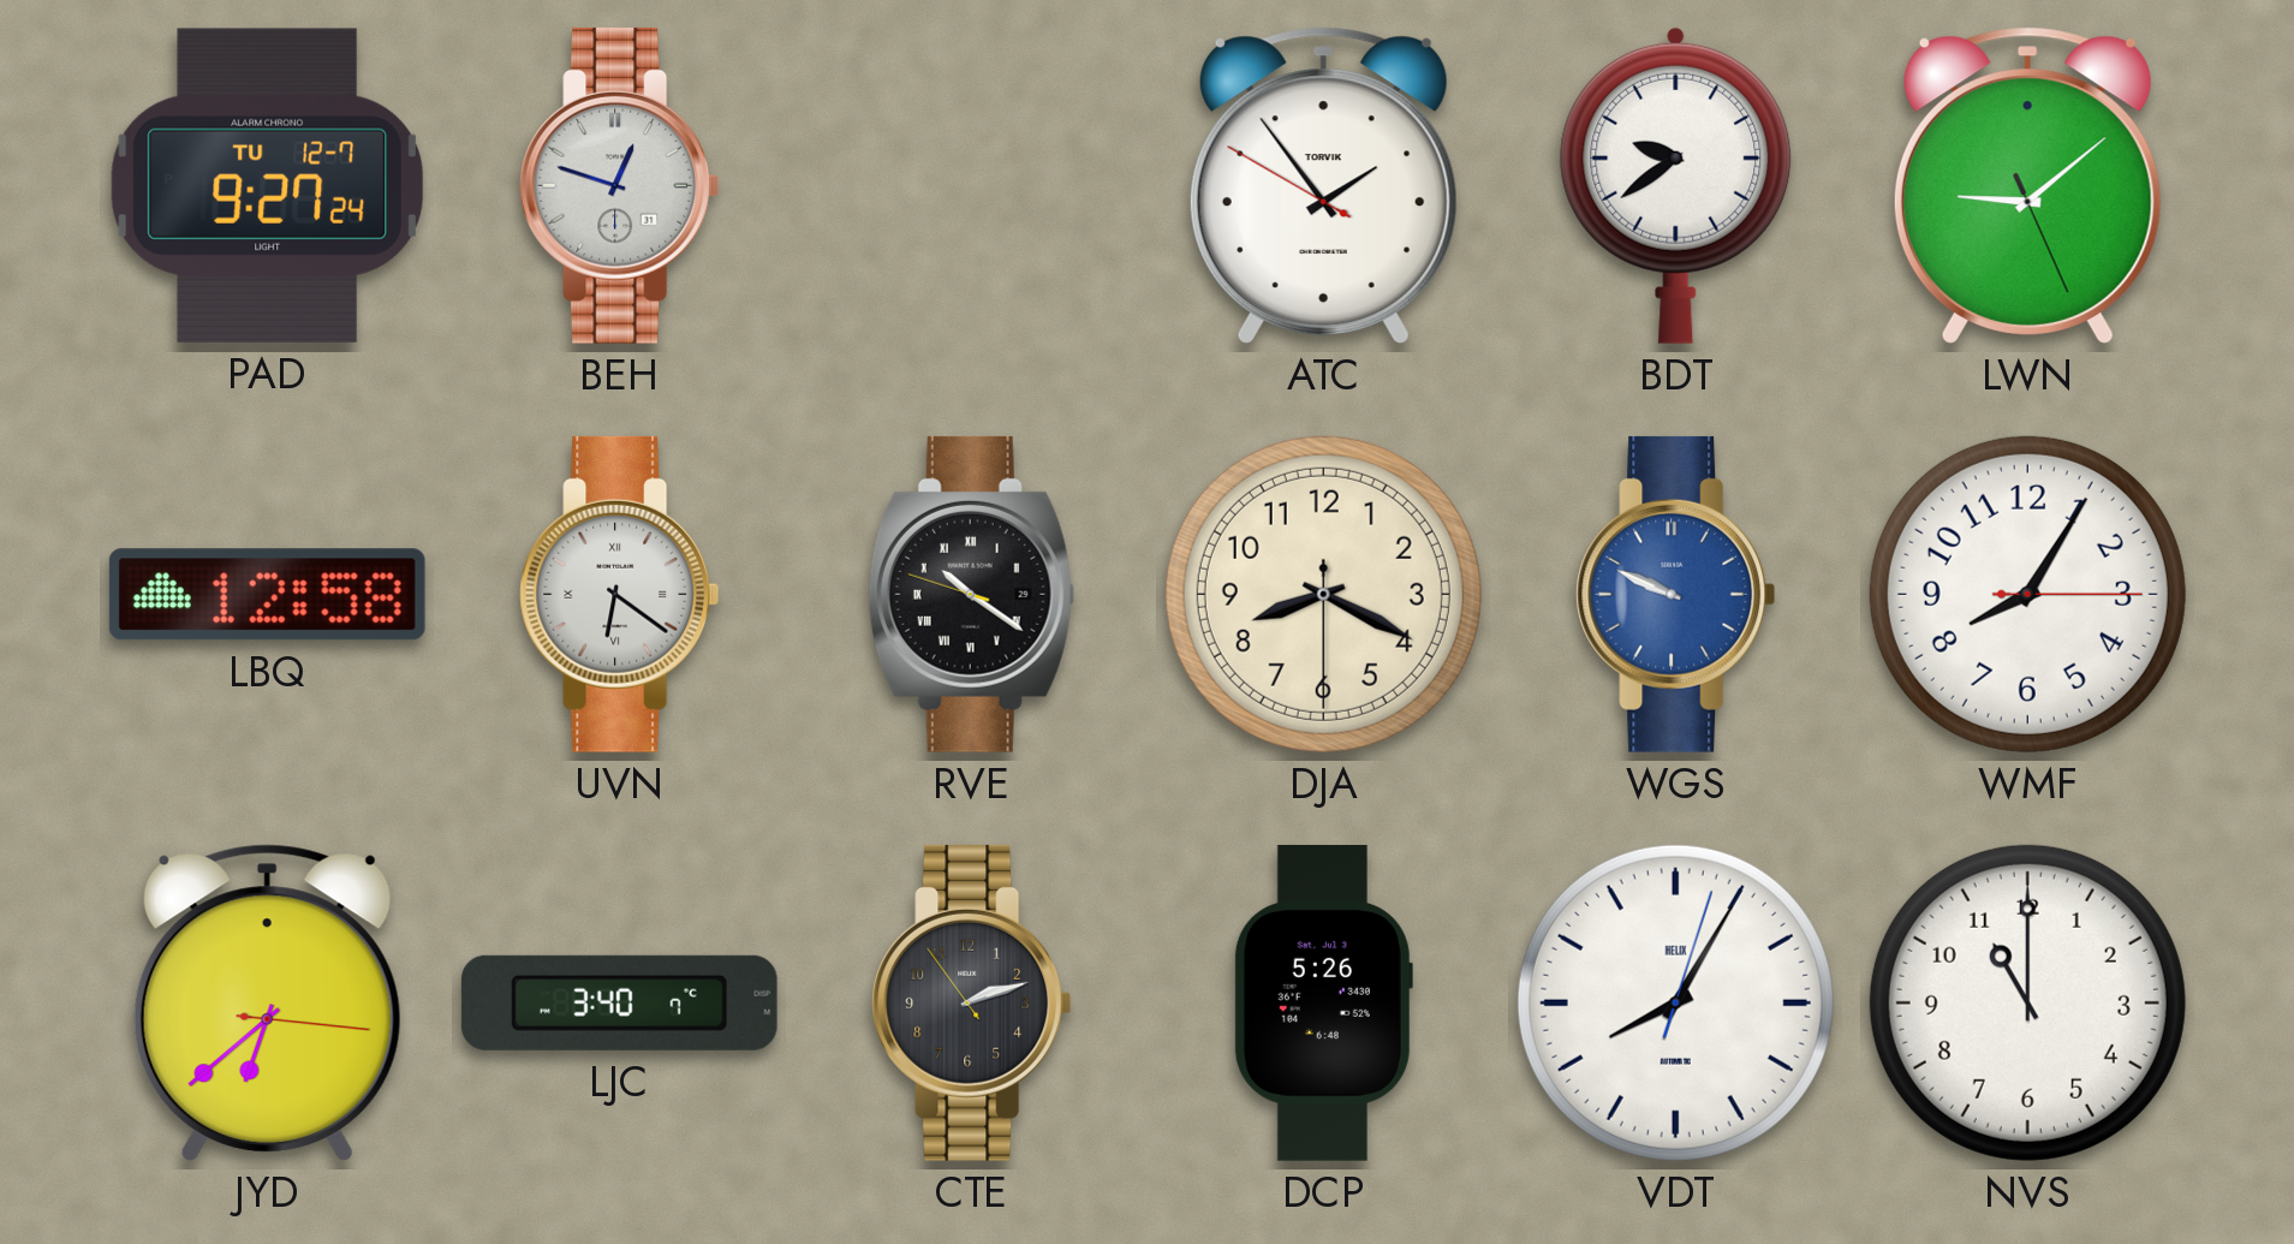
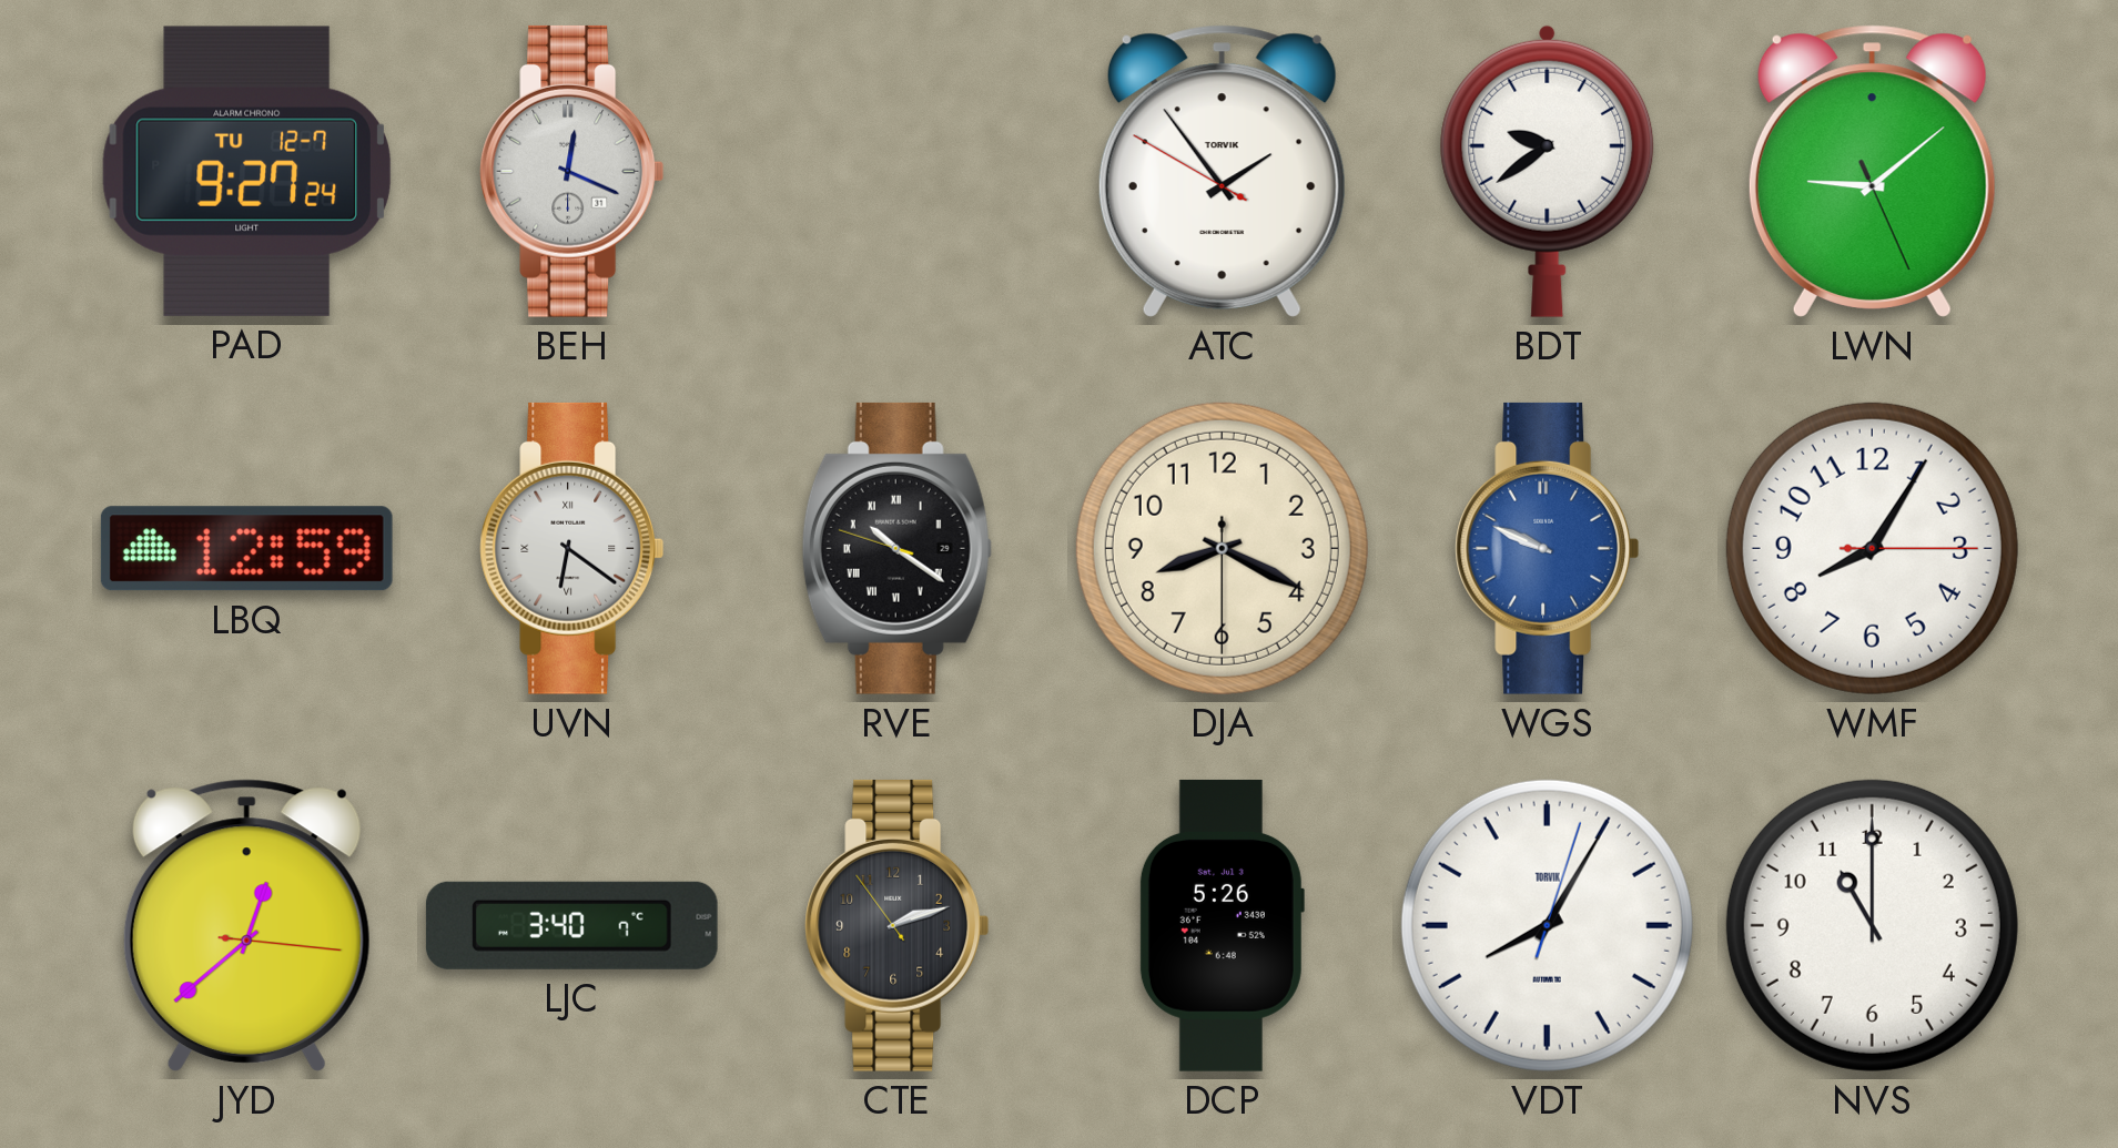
BEH: 12:48 -> 12:19
LBQ: 12:58 -> 12:59
JYD: 6:38 -> 12:38
VDT brand: HELIX -> TORVIK
